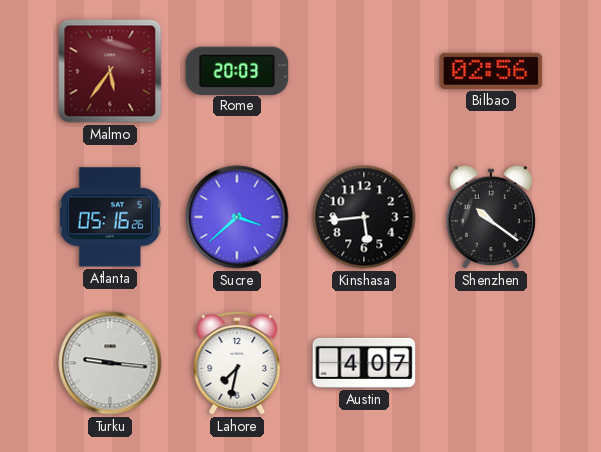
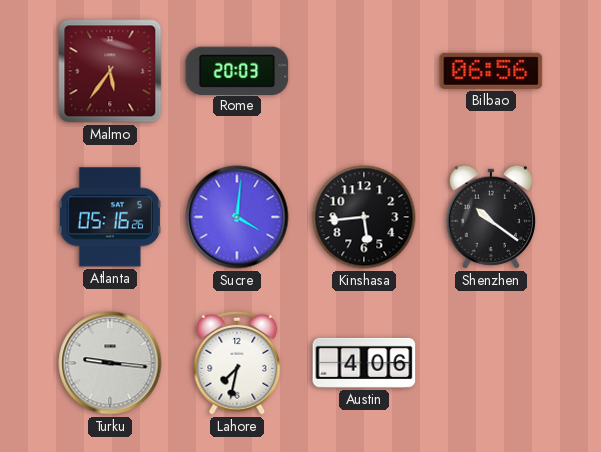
Bilbao: 02:56 -> 06:56
Sucre: 3:38 -> 4:01
Austin: 4:07 -> 4:06
